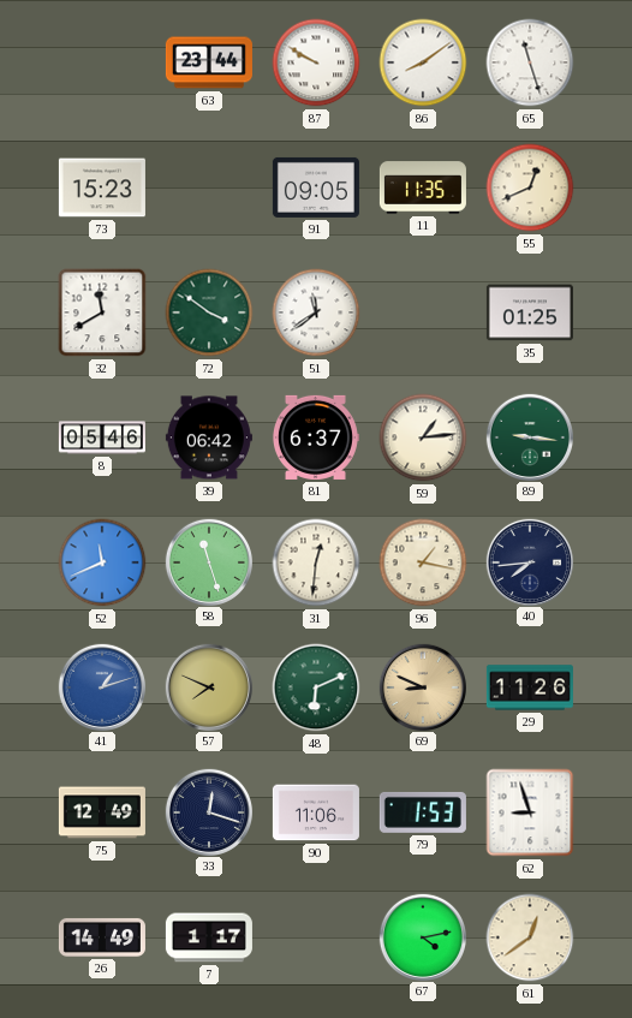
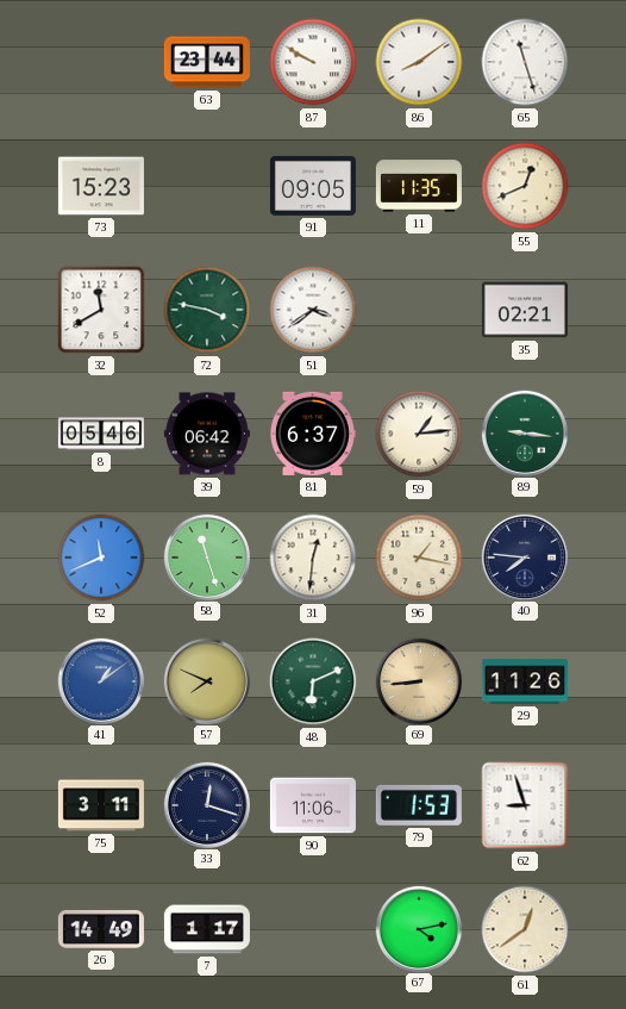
72: 3:51 -> 3:47
51: 11:39 -> 3:39
35: 01:25 -> 02:21
40: 7:44 -> 7:46
41: 1:12 -> 1:09
69: 8:49 -> 8:44
75: 12:49 -> 3:11
